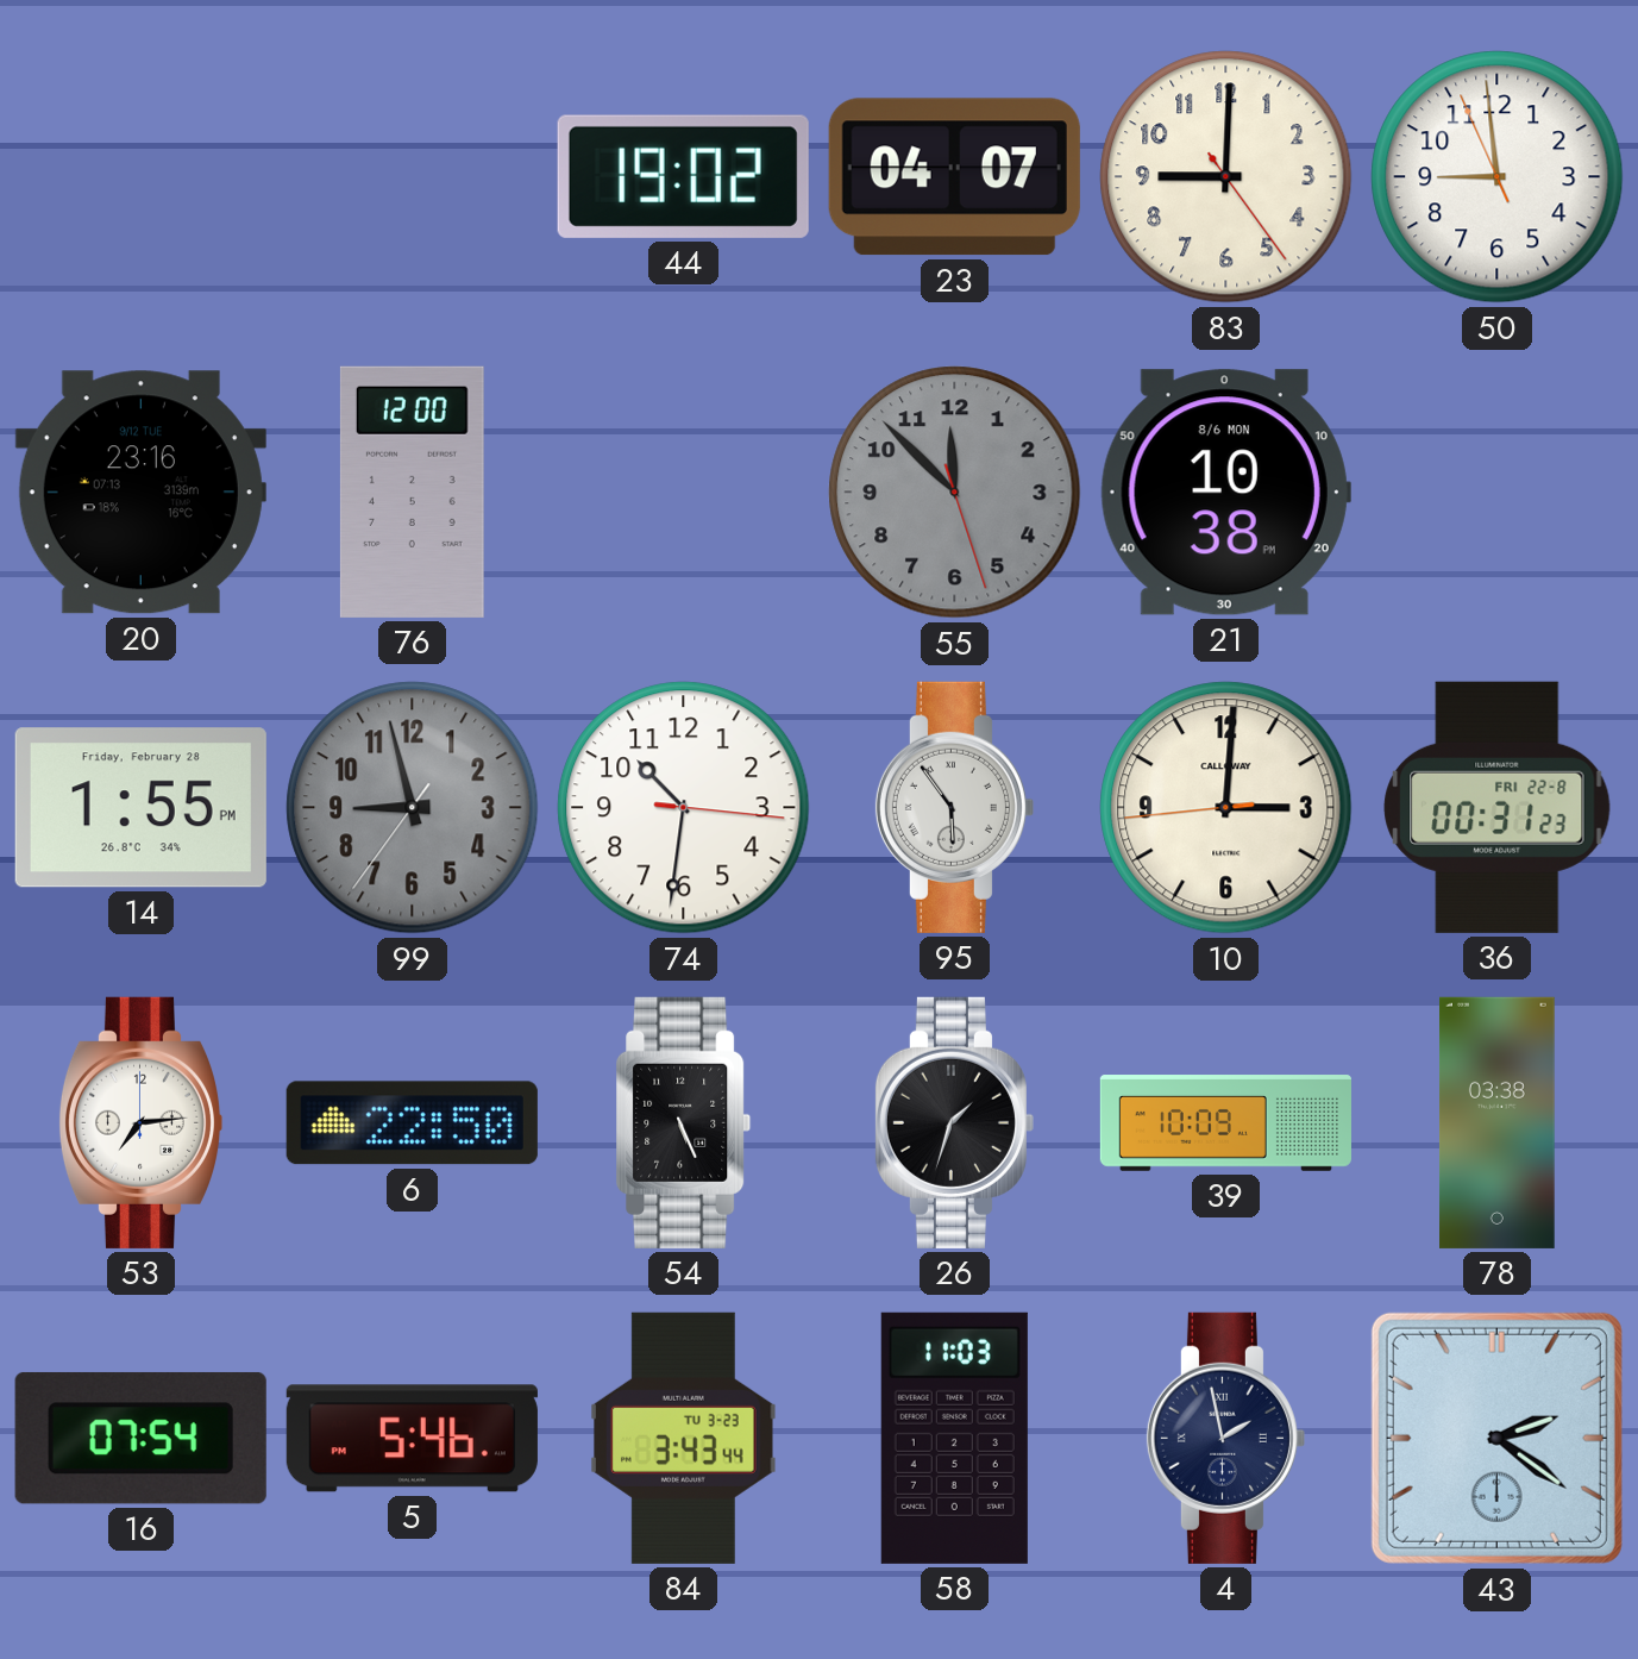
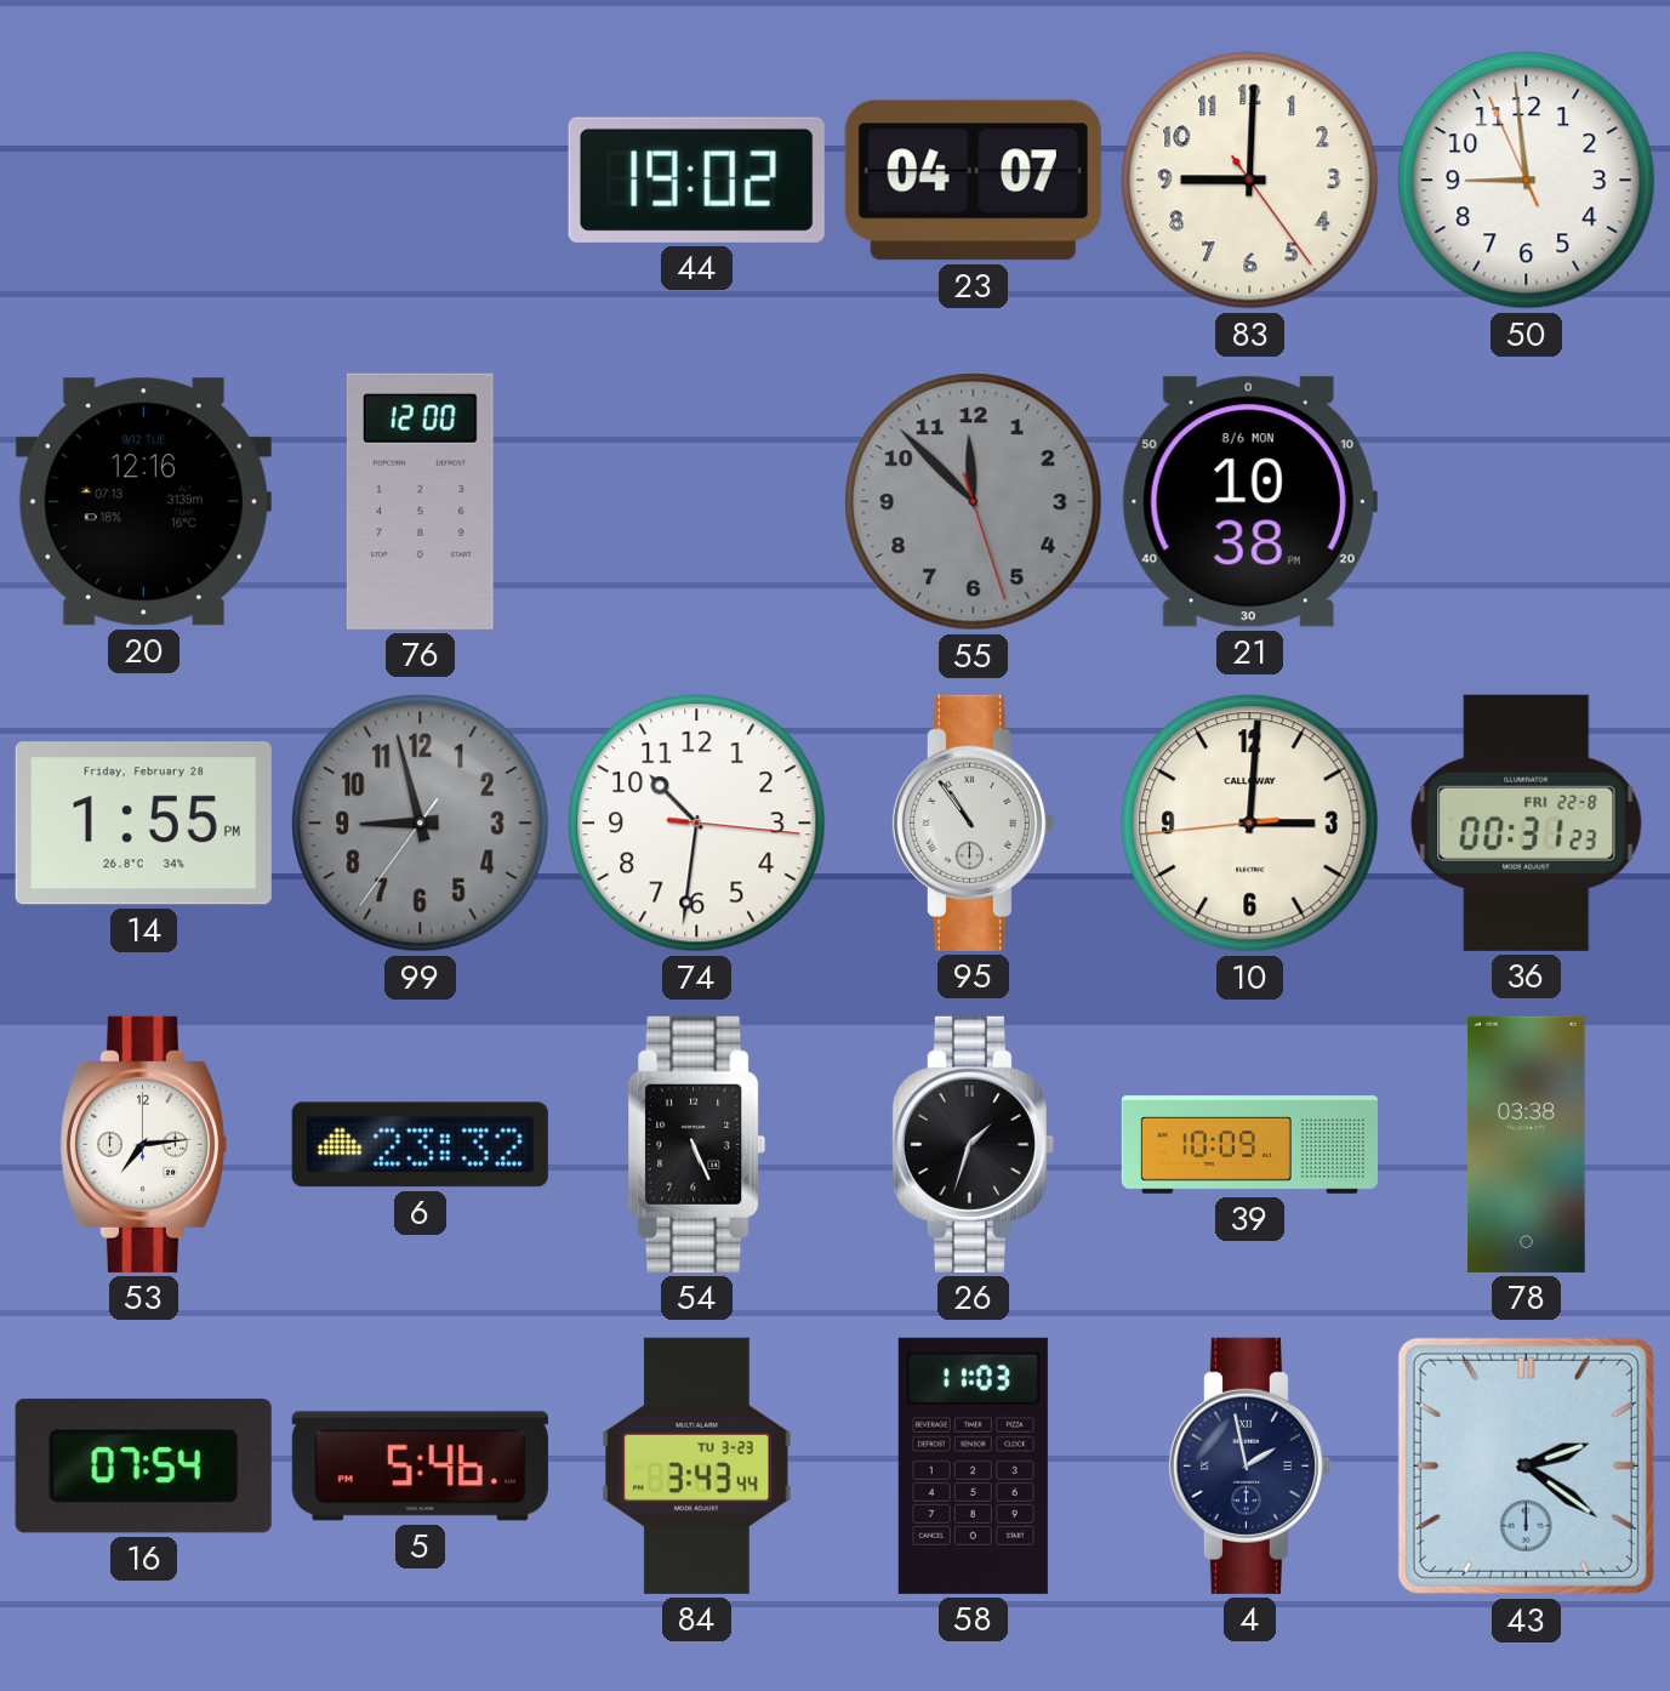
20: 23:16 -> 12:16
95: 5:54 -> 10:54
6: 22:50 -> 23:32
